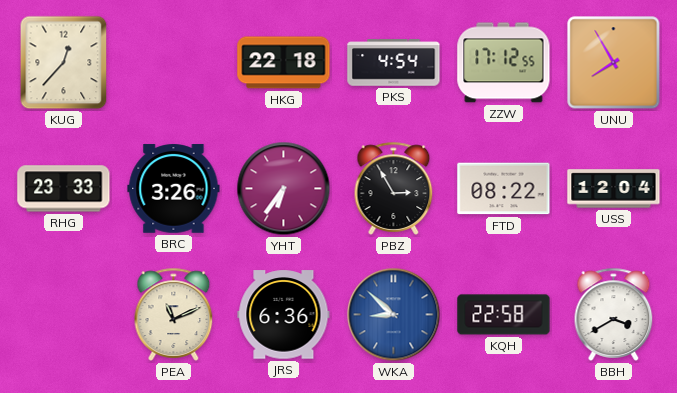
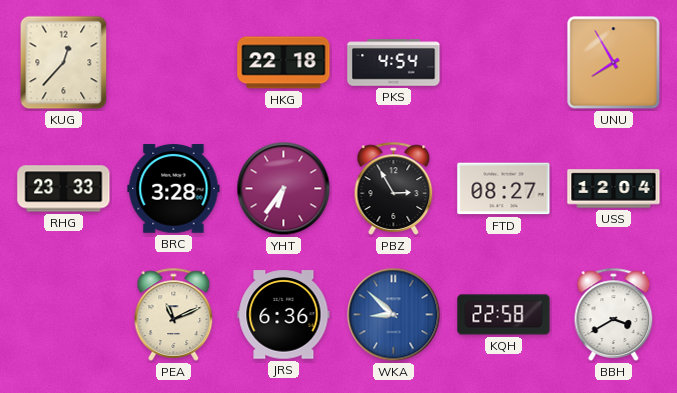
ZZW: 17:12 -> none
BRC: 3:26 -> 3:28
FTD: 08:22 -> 08:27
